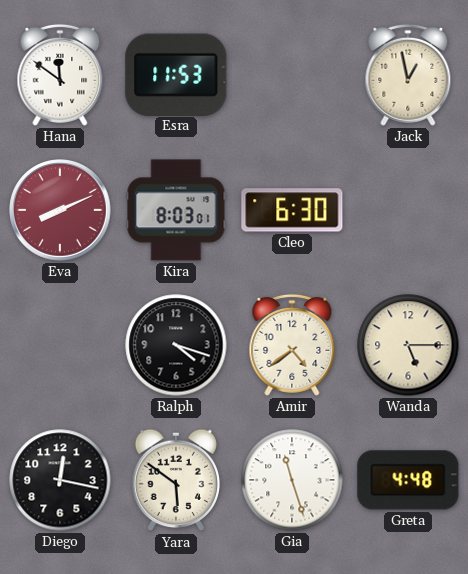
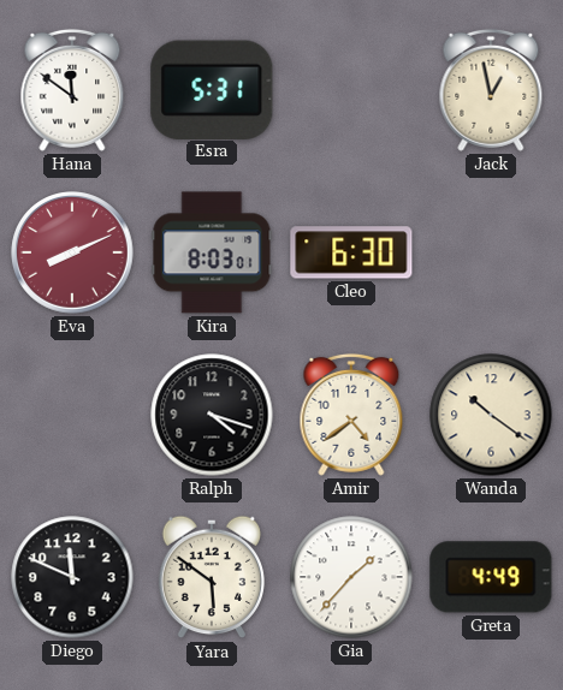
Esra: 11:53 -> 5:31
Wanda: 5:15 -> 10:21
Diego: 12:17 -> 11:49
Gia: 11:27 -> 1:37
Greta: 4:48 -> 4:49
